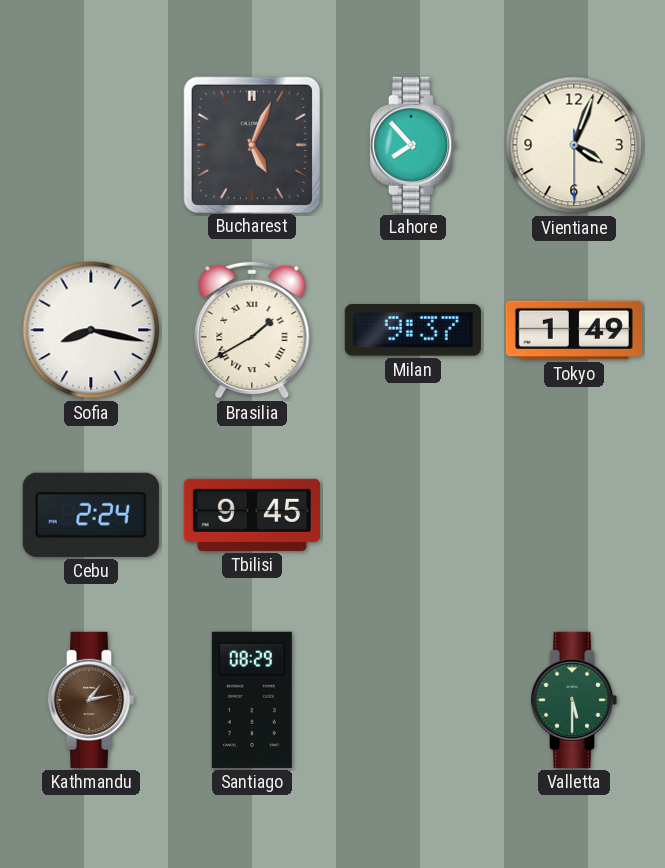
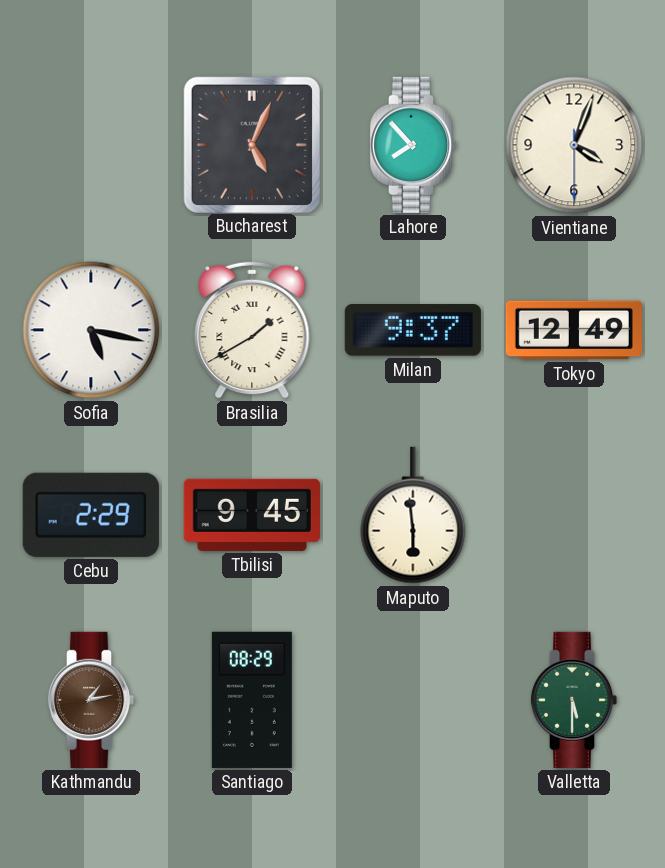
Sofia: 8:17 -> 5:17
Tokyo: 1:49 -> 12:49
Cebu: 2:24 -> 2:29
Maputo: none -> 5:59
